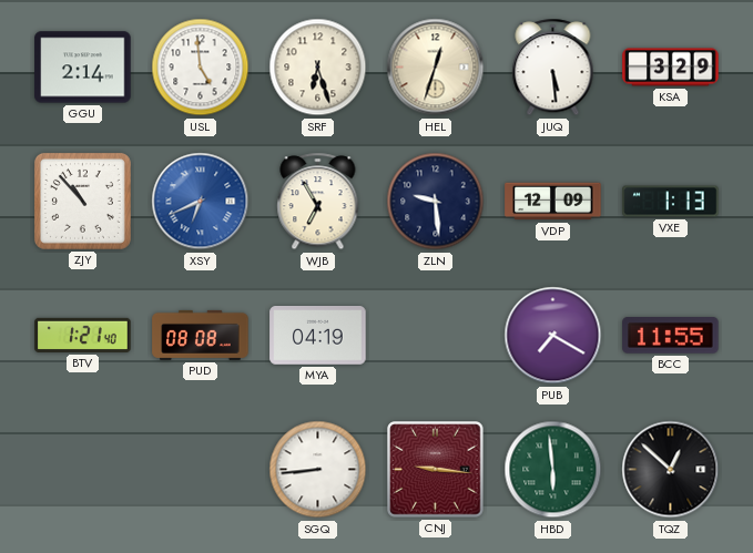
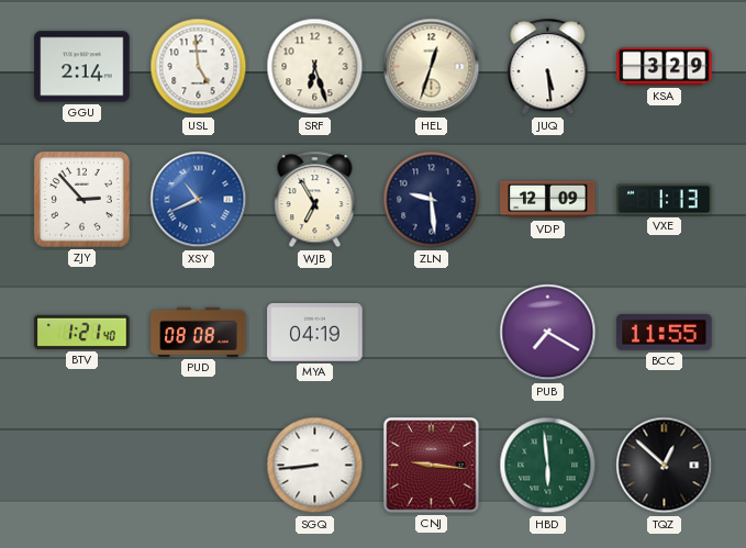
ZJY: 10:53 -> 2:53
XSY: 6:41 -> 10:41
